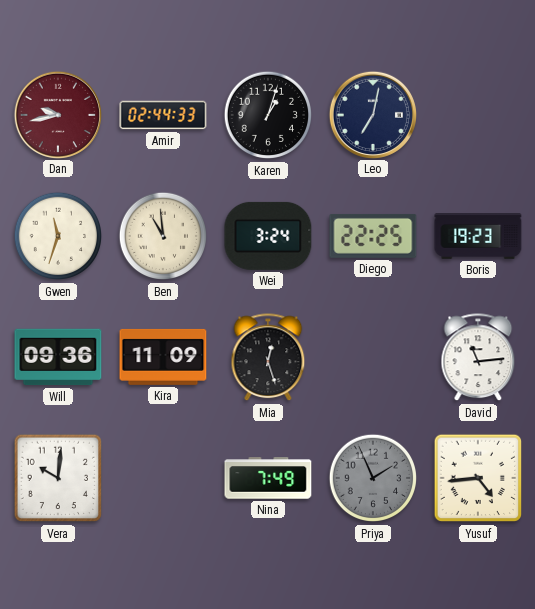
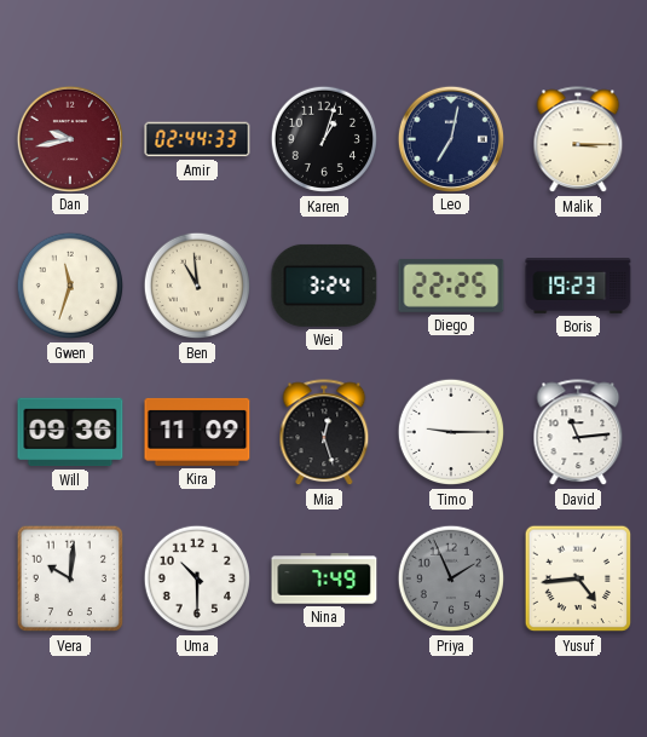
Malik: none -> 3:15
Timo: none -> 9:15
Uma: none -> 10:30
